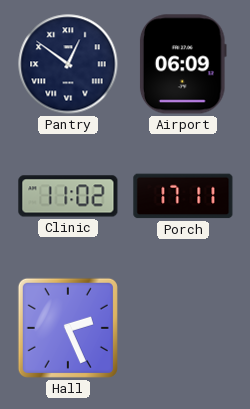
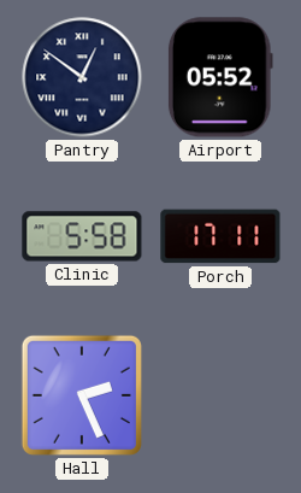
Airport: 06:09 -> 05:52
Clinic: 11:02 -> 5:58
